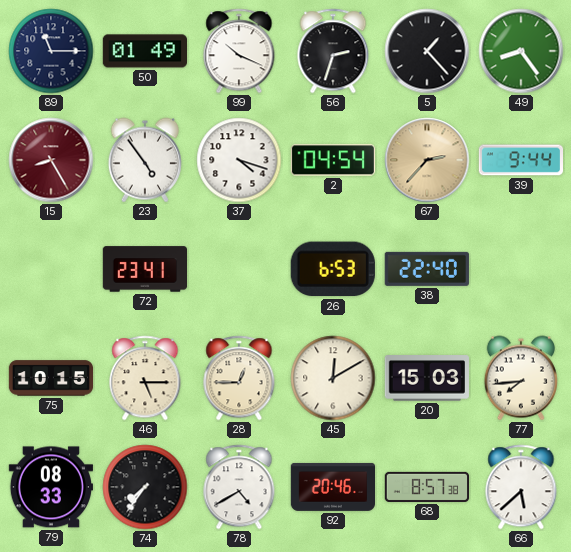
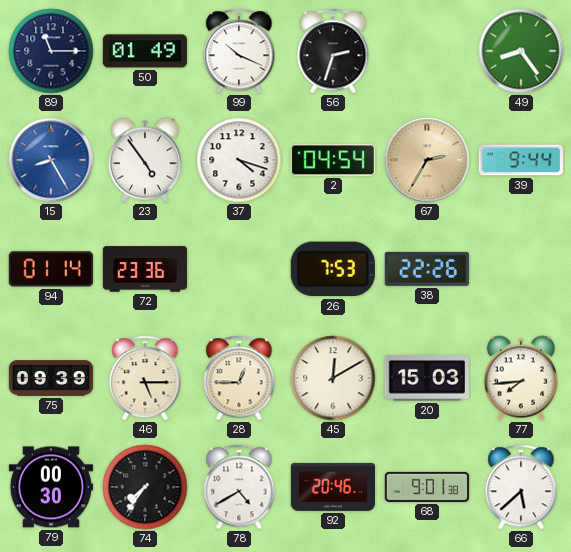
5: 1:23 -> none
15 dial: burgundy -> blue
67: 2:37 -> 2:35
94: none -> 01:14
72: 23:41 -> 23:36
26: 6:53 -> 7:53
38: 22:40 -> 22:26
75: 10:15 -> 09:39
79: 08:33 -> 00:30
68: 8:57 -> 9:01
